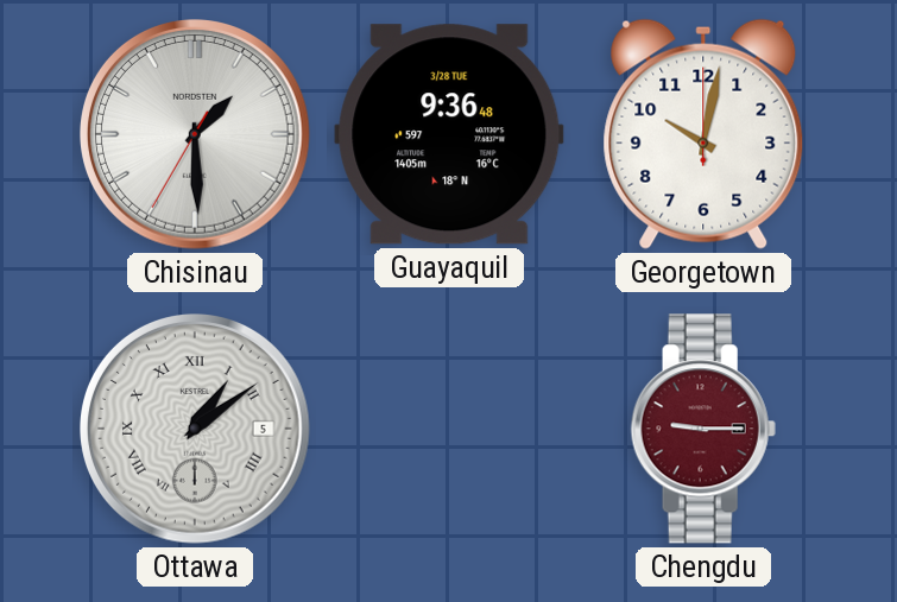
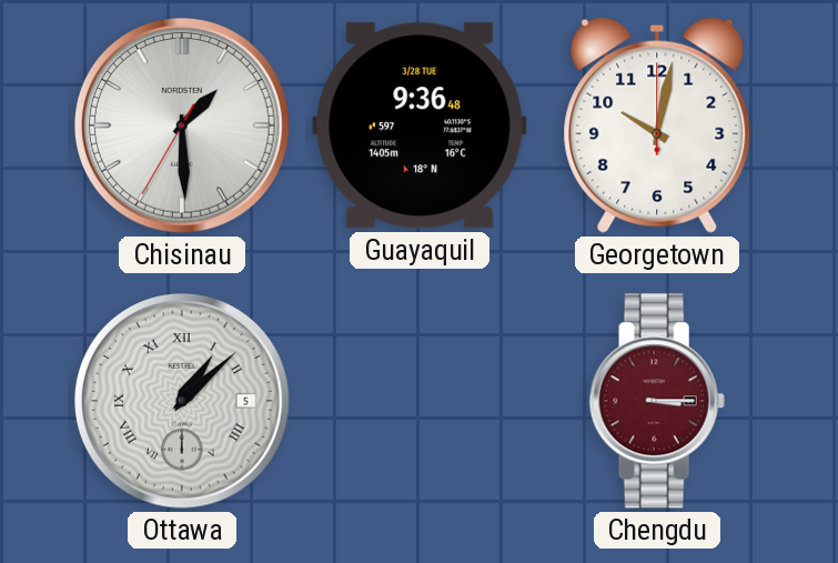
Ottawa: 1:09 -> 1:08
Chengdu: 9:15 -> 3:15
